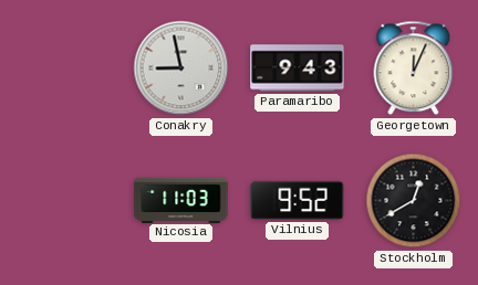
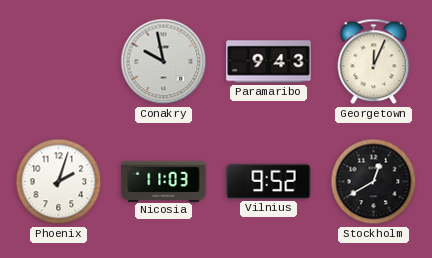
Conakry: 8:58 -> 9:58
Phoenix: none -> 2:03
